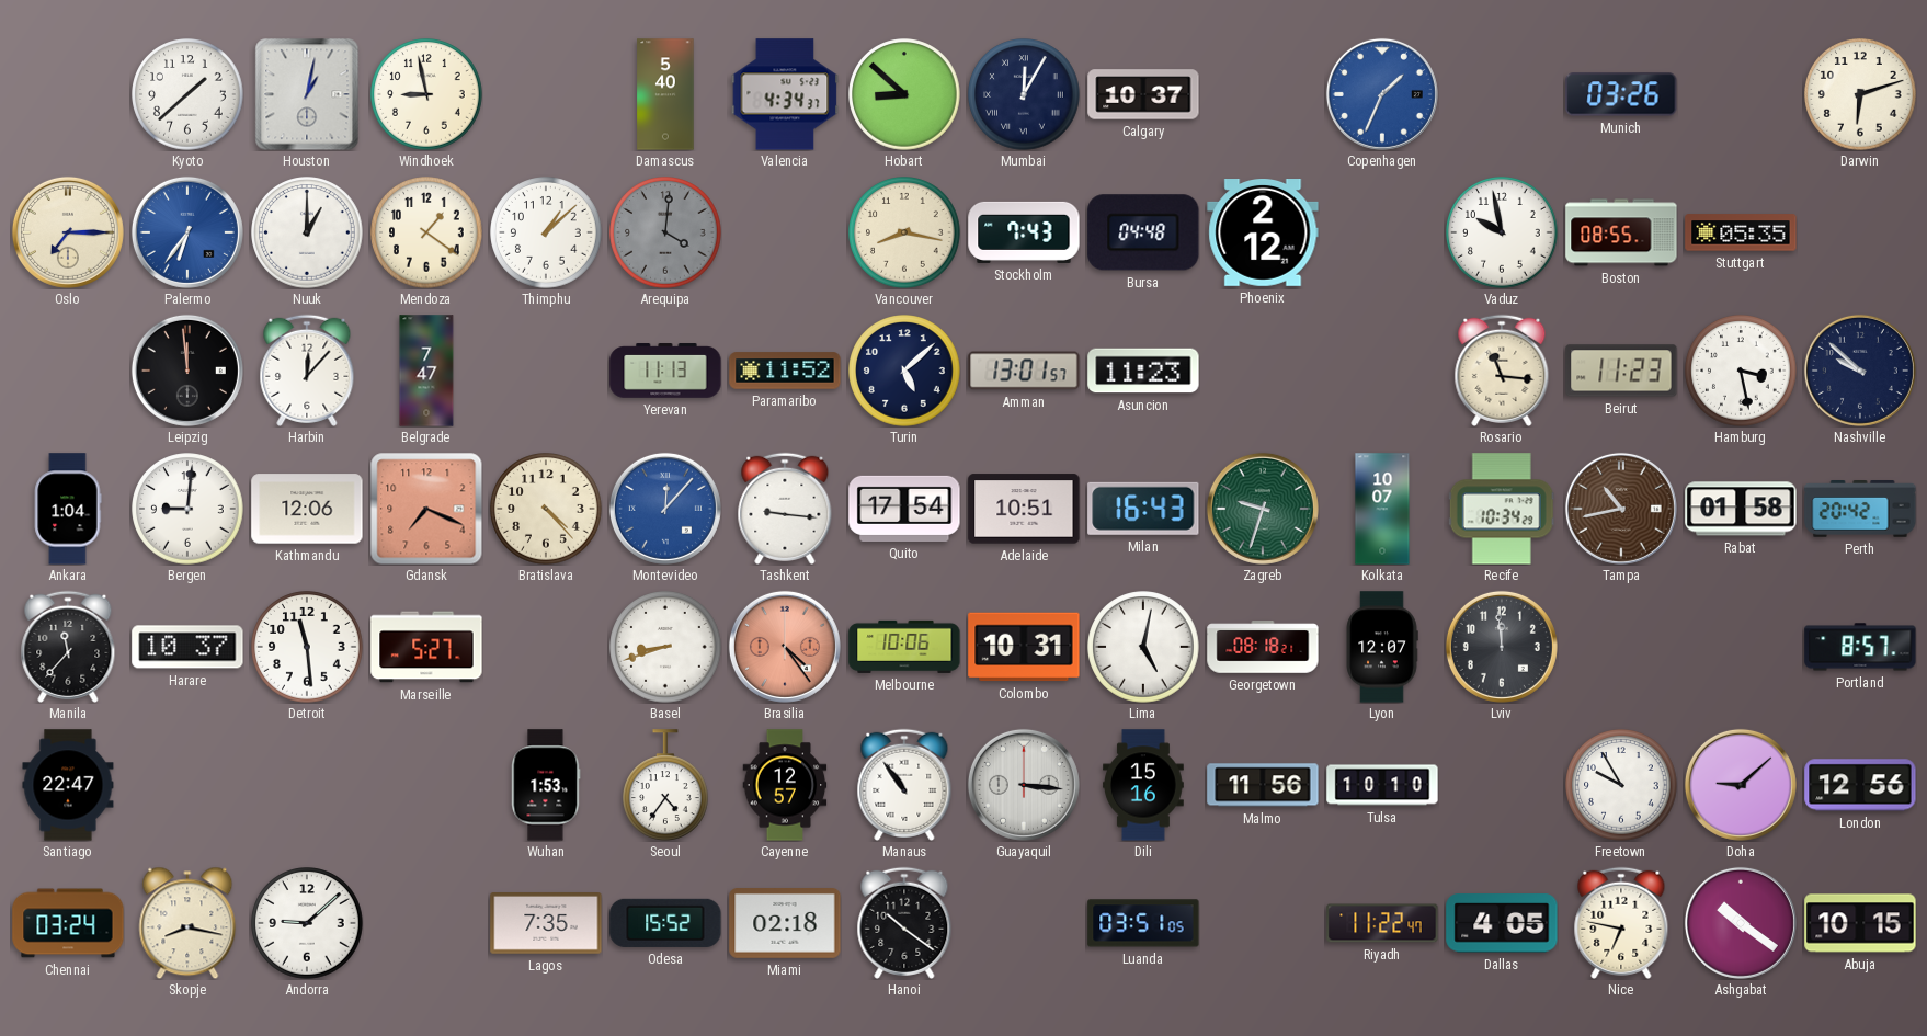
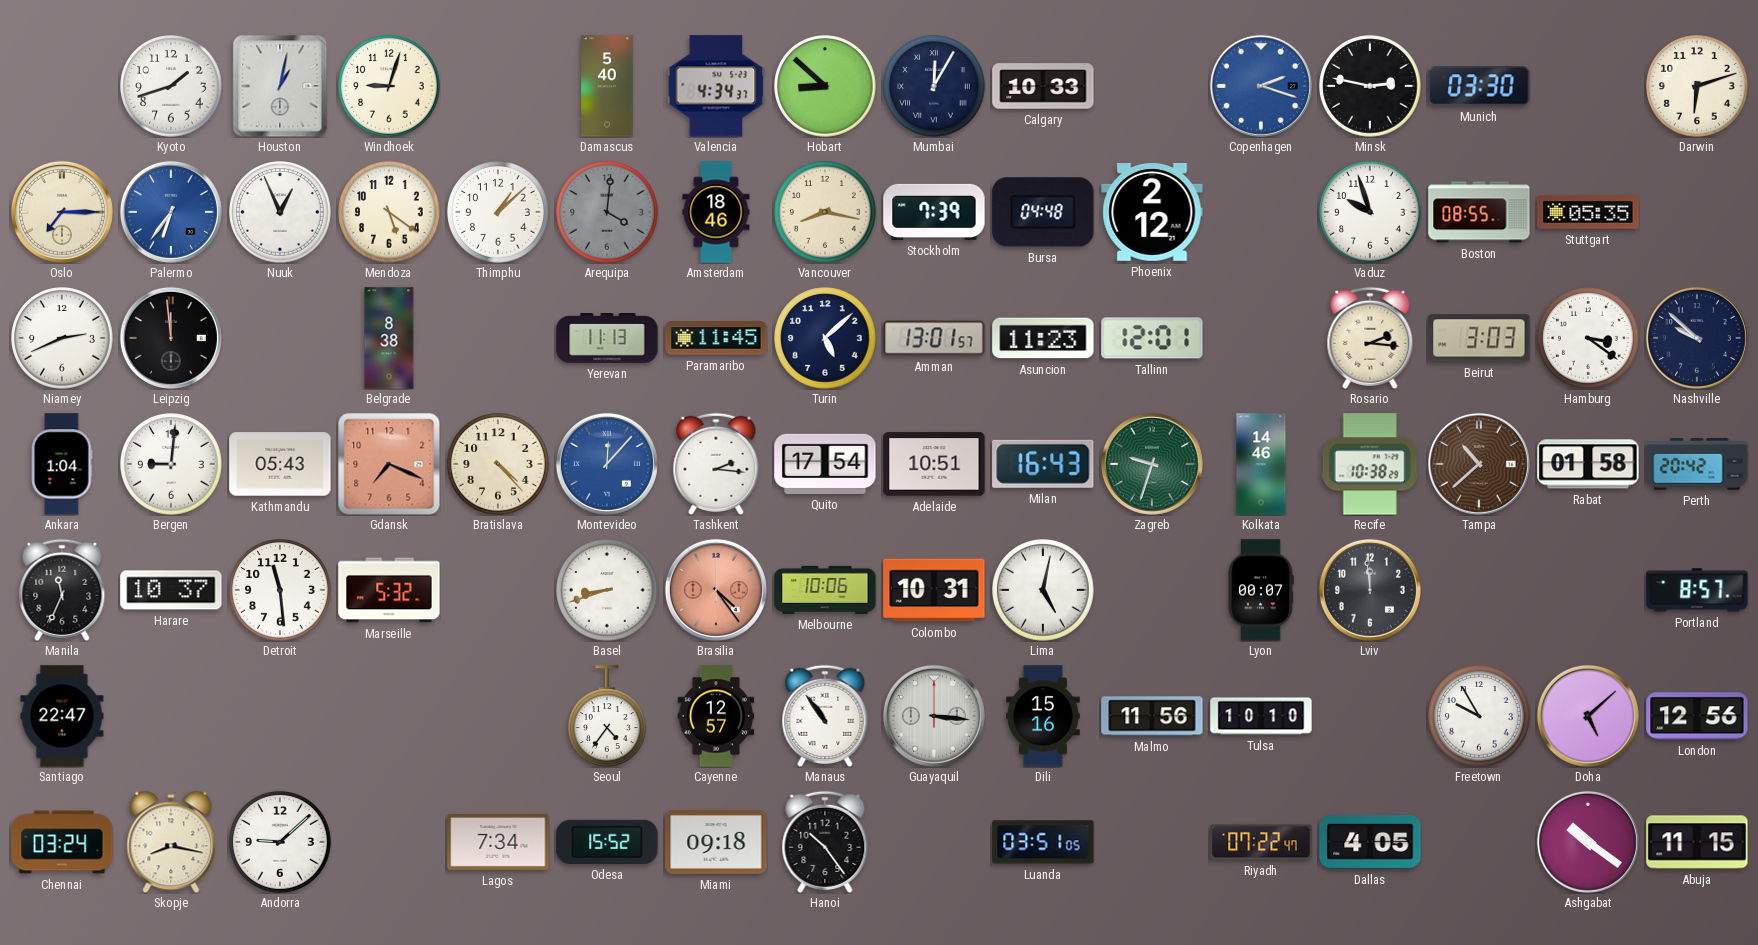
Kyoto: 1:38 -> 1:42
Windhoek: 8:58 -> 9:03
Calgary: 10:37 -> 10:33
Copenhagen: 1:34 -> 2:18
Minsk: none -> 2:47
Munich: 03:26 -> 03:30
Nuuk: 1:00 -> 12:56
Mendoza: 1:21 -> 5:21
Amsterdam: none -> 18:46
Stockholm: 7:43 -> 7:39
Vaduz: 9:58 -> 9:57
Niamey: none -> 2:41
Harbin: 12:07 -> none
Belgrade: 7:47 -> 8:38
Paramaribo: 11:52 -> 11:45
Tallinn: none -> 12:01
Rosario: 11:16 -> 2:16
Beirut: 11:23 -> 3:03
Hamburg: 3:28 -> 3:21
Kathmandu: 12:06 -> 05:43
Tashkent: 9:16 -> 2:16
Kolkata: 10:07 -> 14:46
Recife: 10:34 -> 10:38
Tampa: 10:43 -> 10:38
Manila: 11:37 -> 11:34
Marseille: 5:27 -> 5:32
Georgetown: 08:18 -> none
Lyon: 12:07 -> 00:07
Wuhan: 1:53 -> none
Doha: 9:08 -> 5:08
Lagos: 7:35 -> 7:34
Miami: 02:18 -> 09:18
Hanoi: 10:21 -> 10:24
Riyadh: 11:22 -> 07:22
Nice: 6:47 -> none
Abuja: 10:15 -> 11:15
